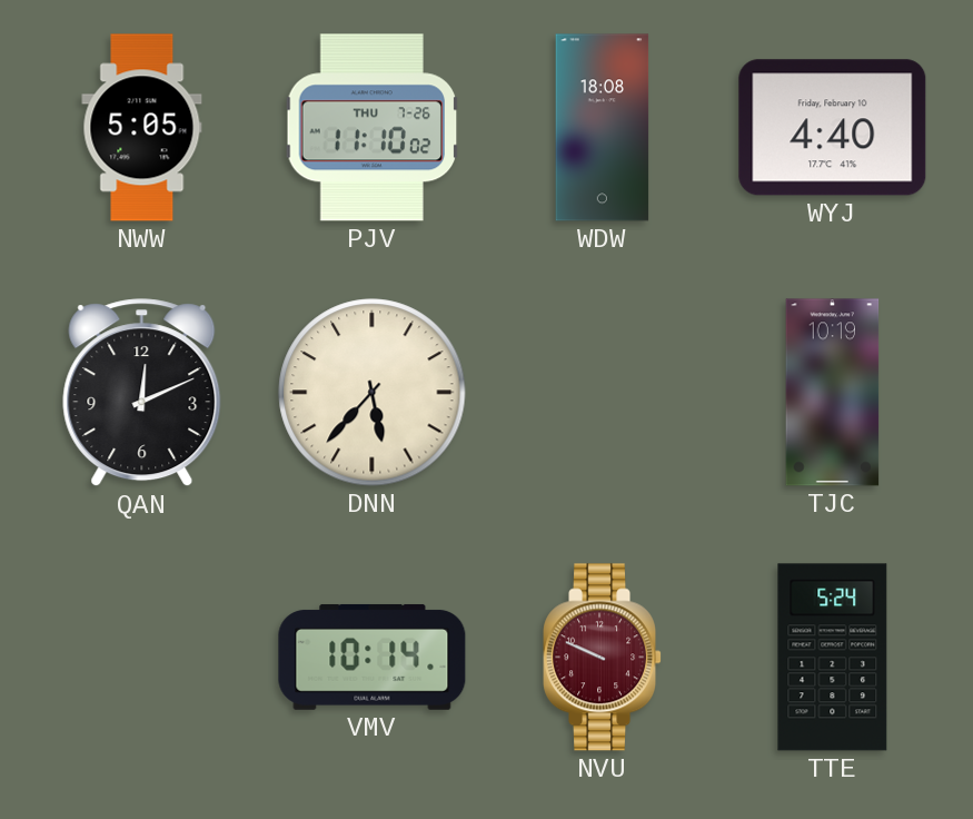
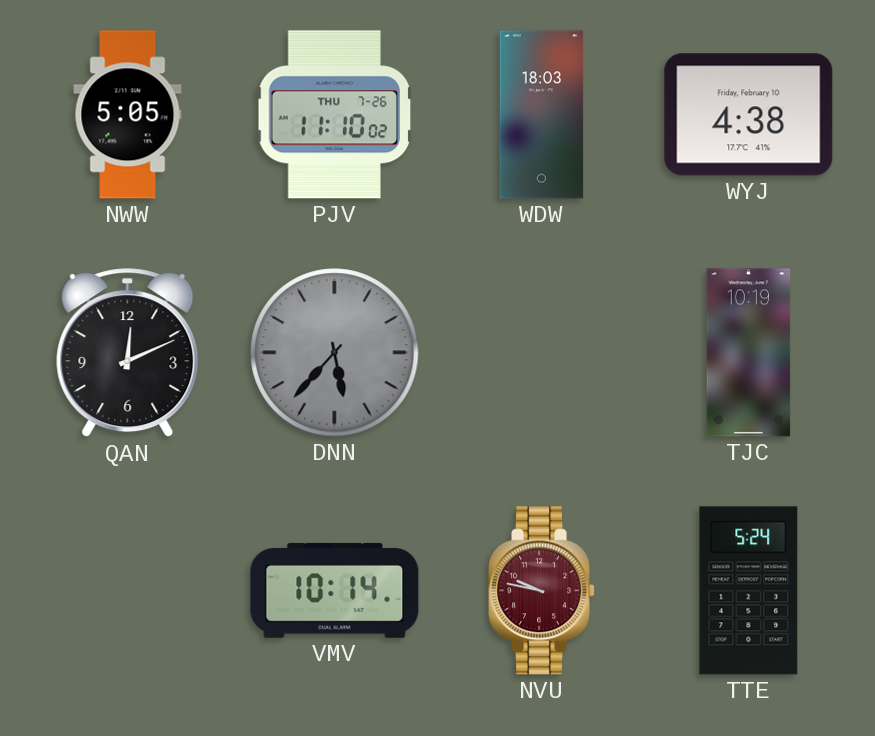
WDW: 18:08 -> 18:03
WYJ: 4:40 -> 4:38
DNN dial: cream -> grey
NVU: 9:49 -> 9:47
